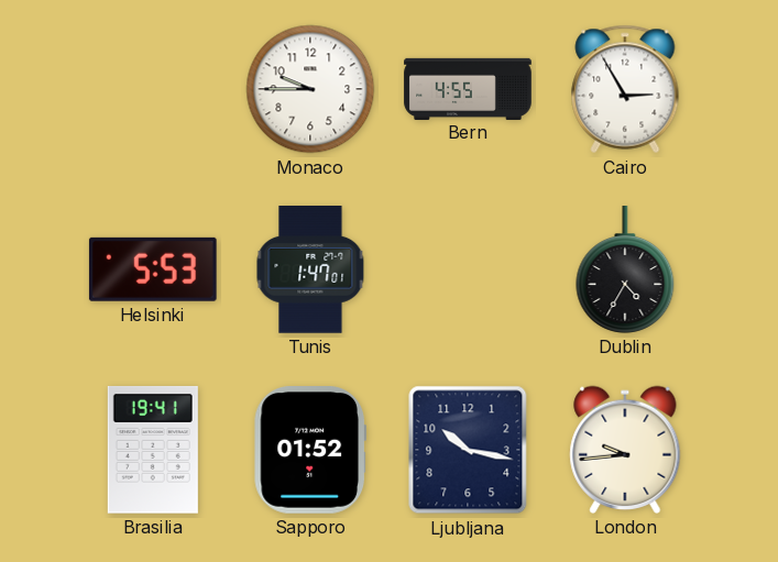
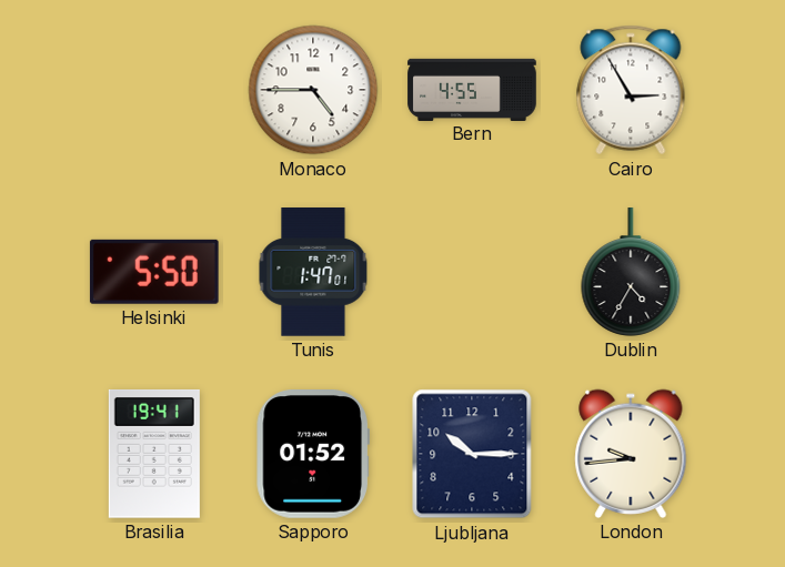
Monaco: 9:45 -> 4:45
Helsinki: 5:53 -> 5:50
Ljubljana: 10:17 -> 10:15
